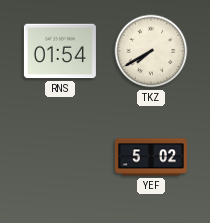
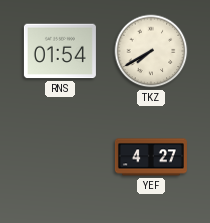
YEF: 5:02 -> 4:27
